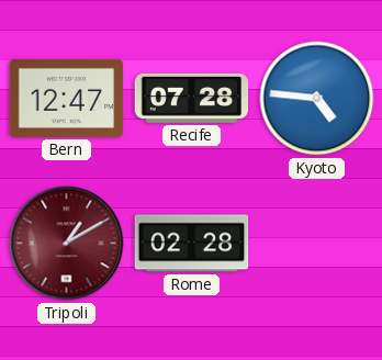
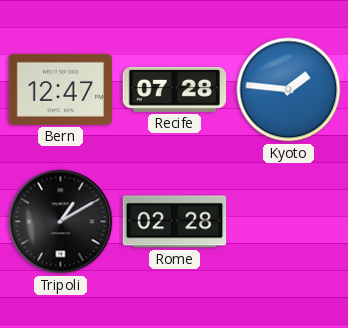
Kyoto: 4:46 -> 1:46
Tripoli dial: burgundy -> black
